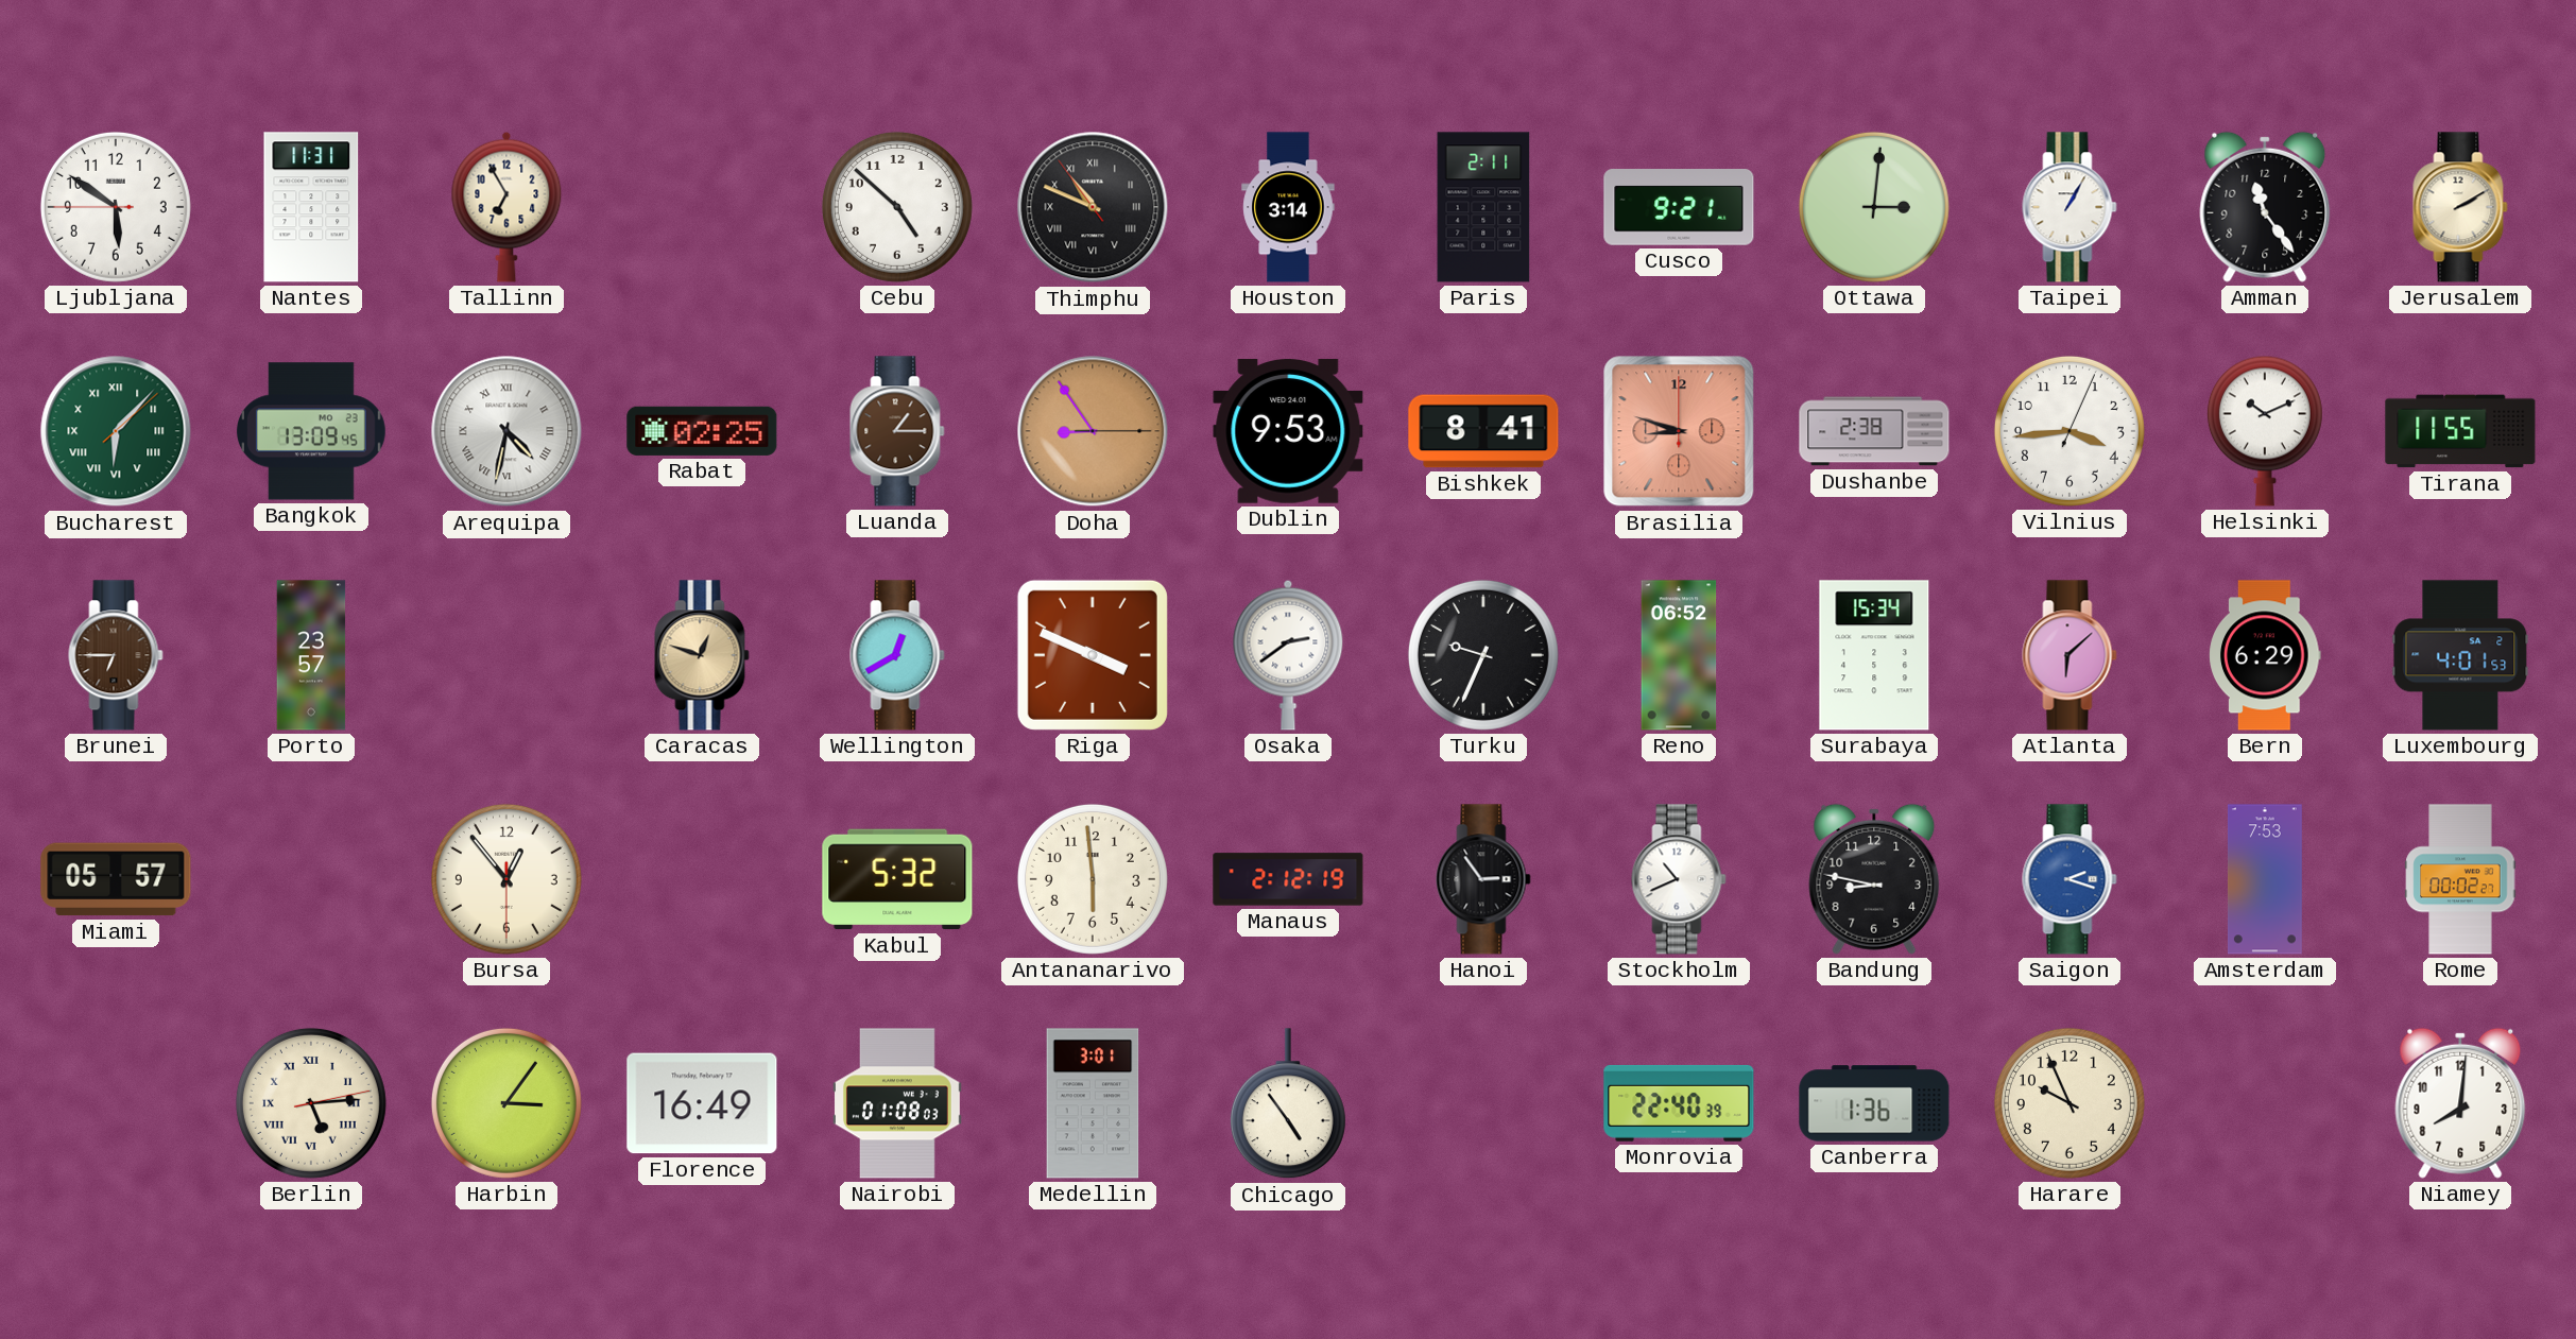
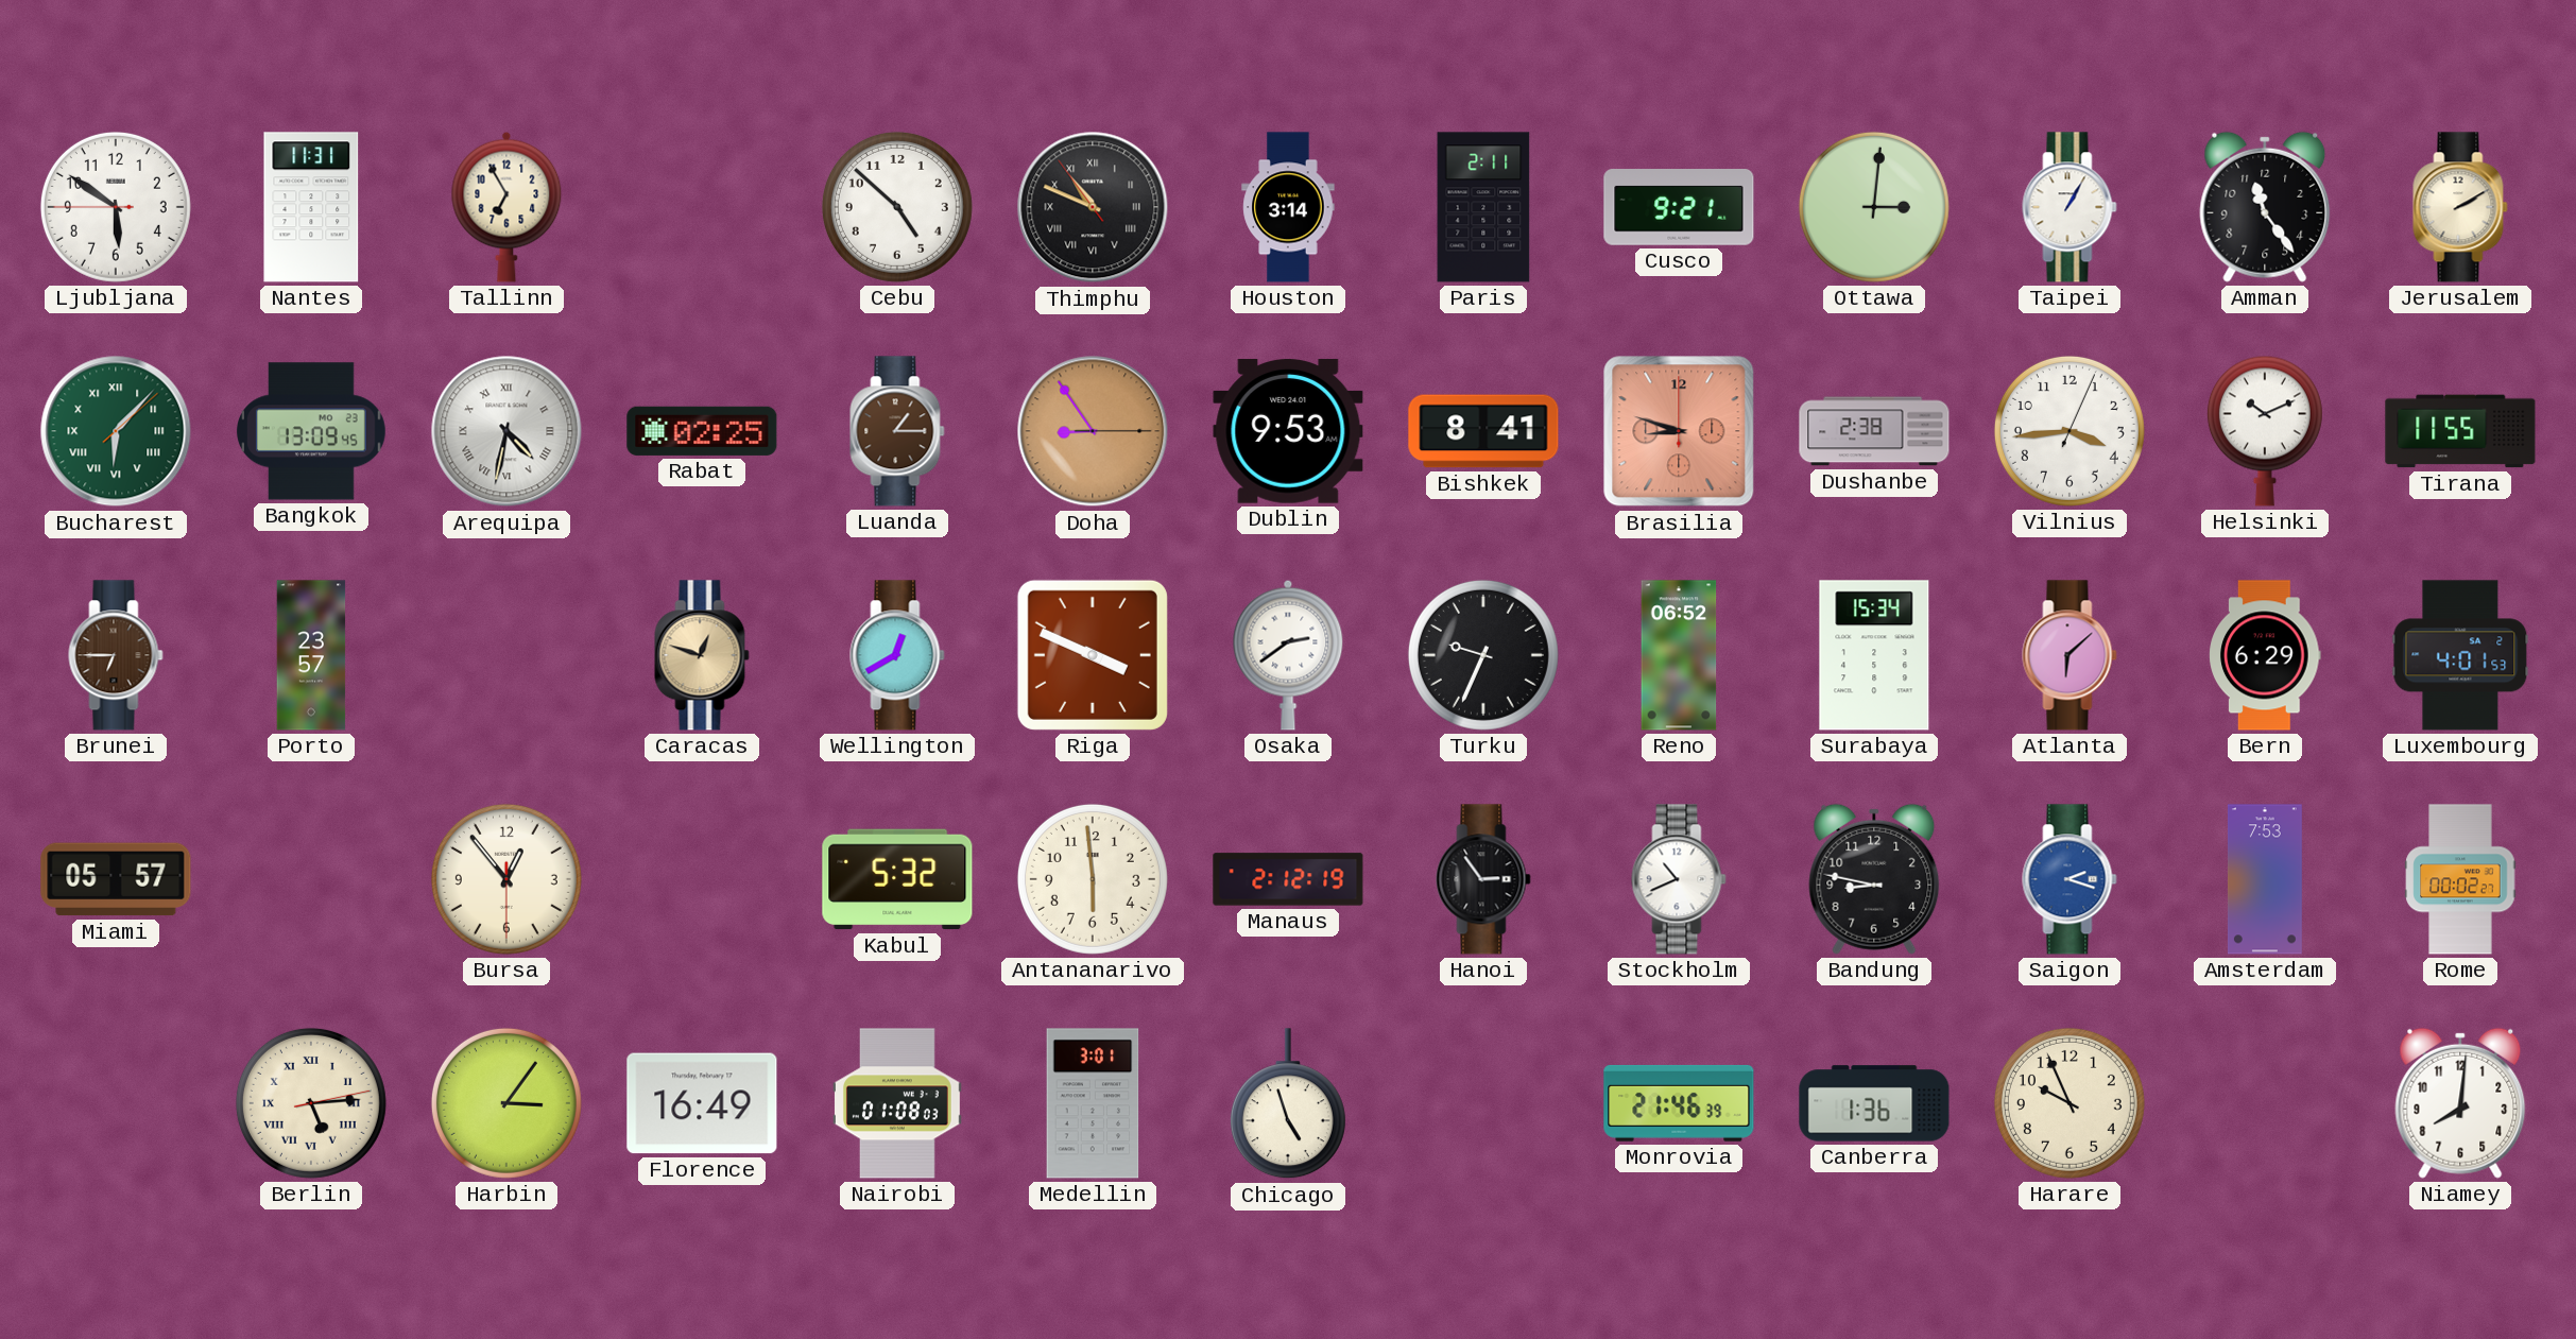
Chicago: 4:54 -> 4:57
Monrovia: 22:40 -> 21:46
